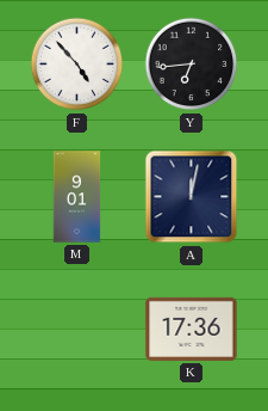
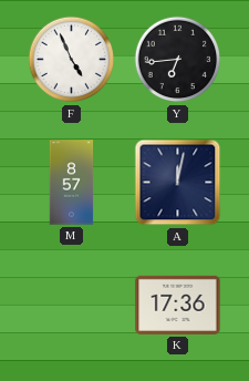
F: 4:53 -> 4:56
M: 9:01 -> 8:57
